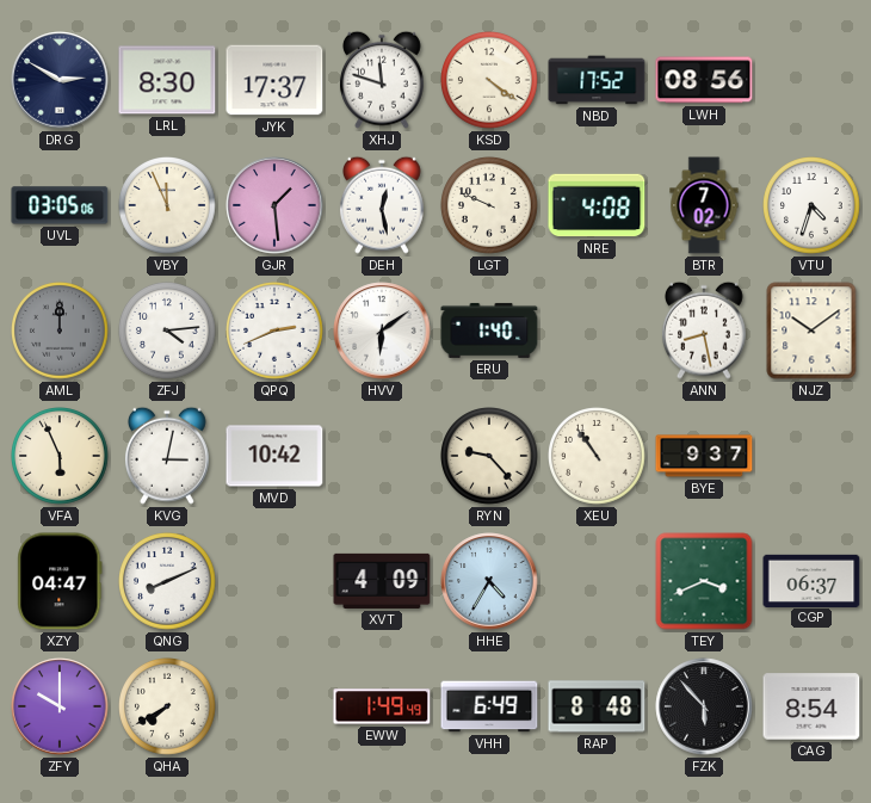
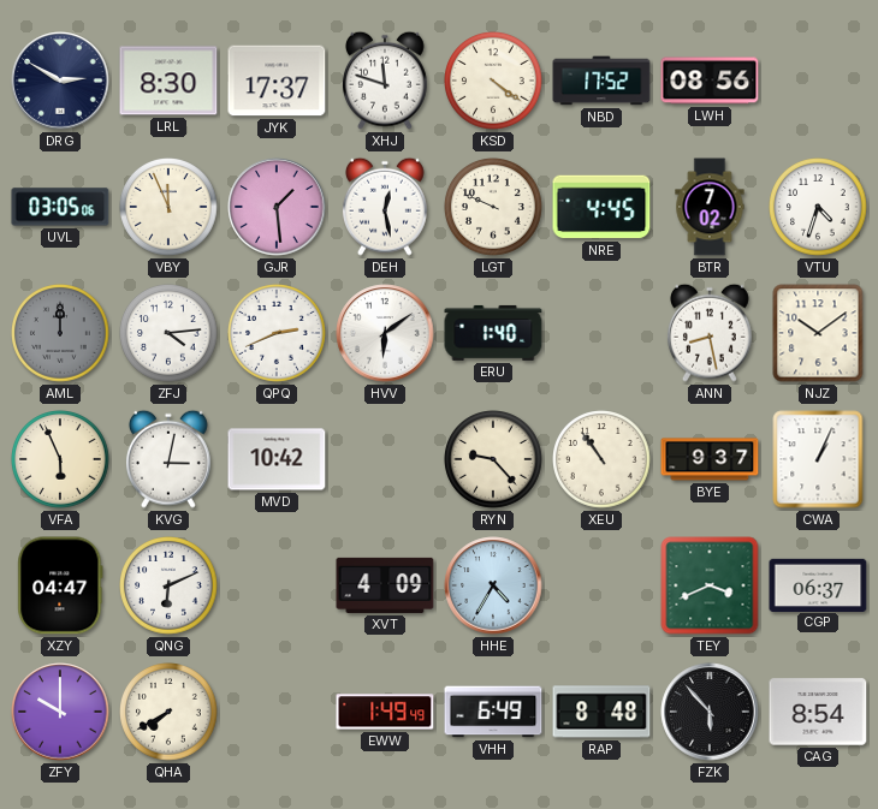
NRE: 4:08 -> 4:45
CWA: none -> 1:04
QNG: 8:11 -> 6:11
